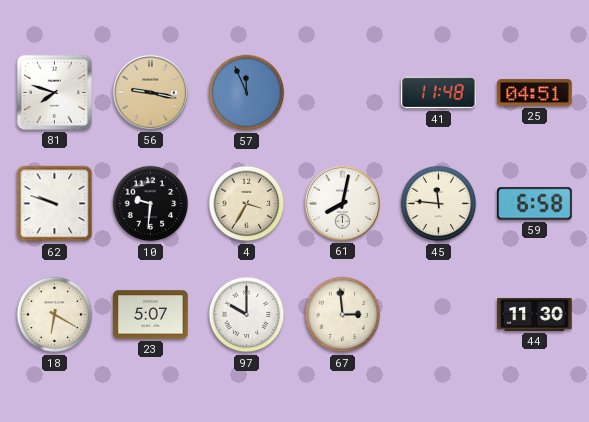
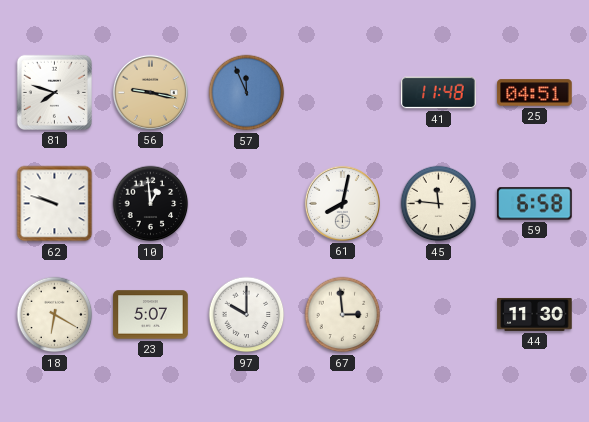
10: 9:31 -> 12:59
4: 3:35 -> none
